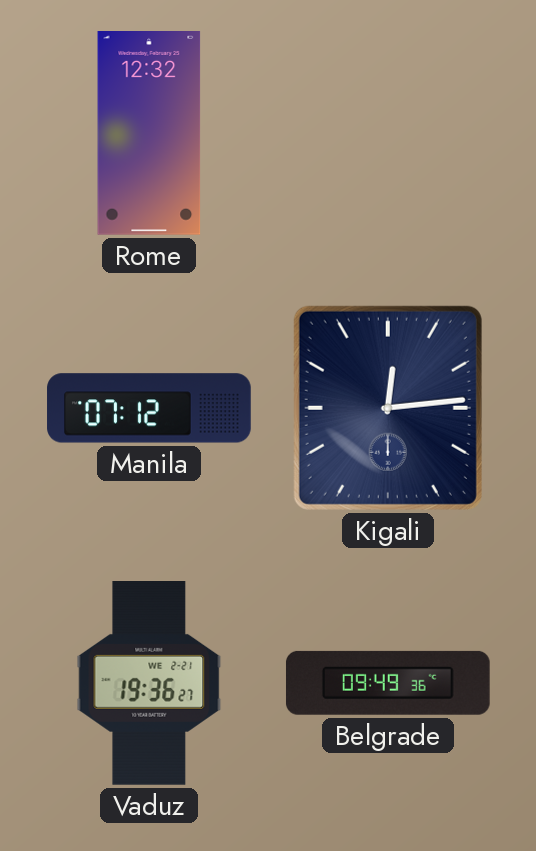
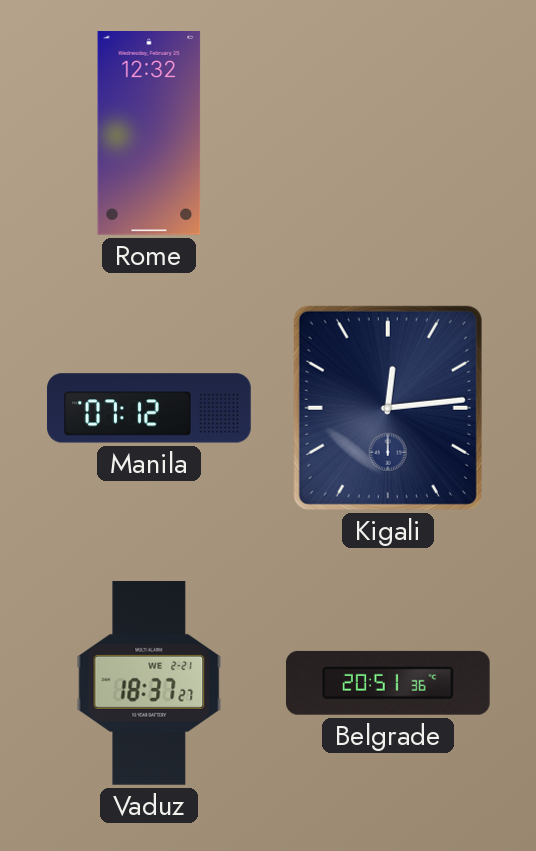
Vaduz: 19:36 -> 18:37
Belgrade: 09:49 -> 20:51
